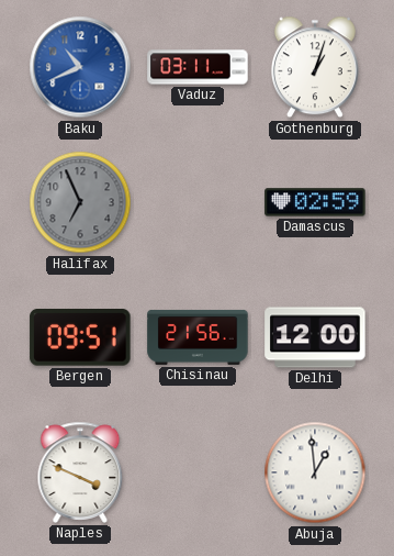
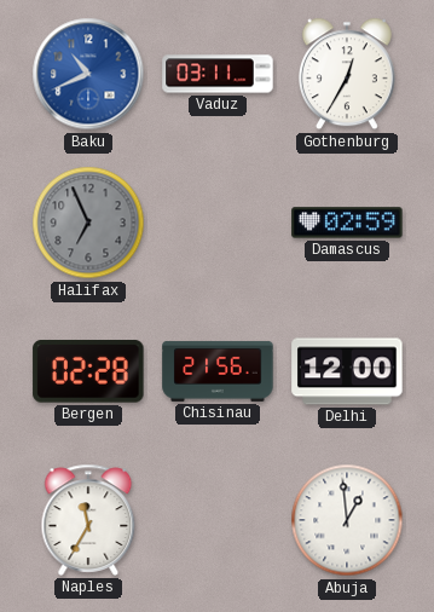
Gothenburg: 1:03 -> 12:35
Bergen: 09:51 -> 02:28
Naples: 3:49 -> 11:35
